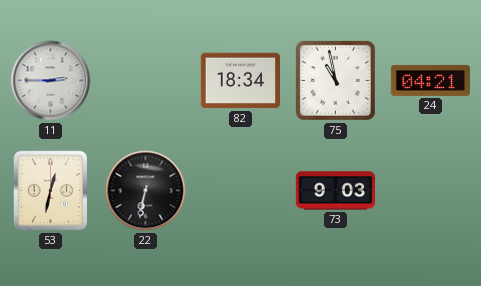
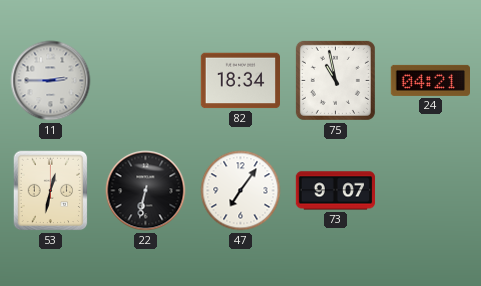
47: none -> 7:06
73: 9:03 -> 9:07
